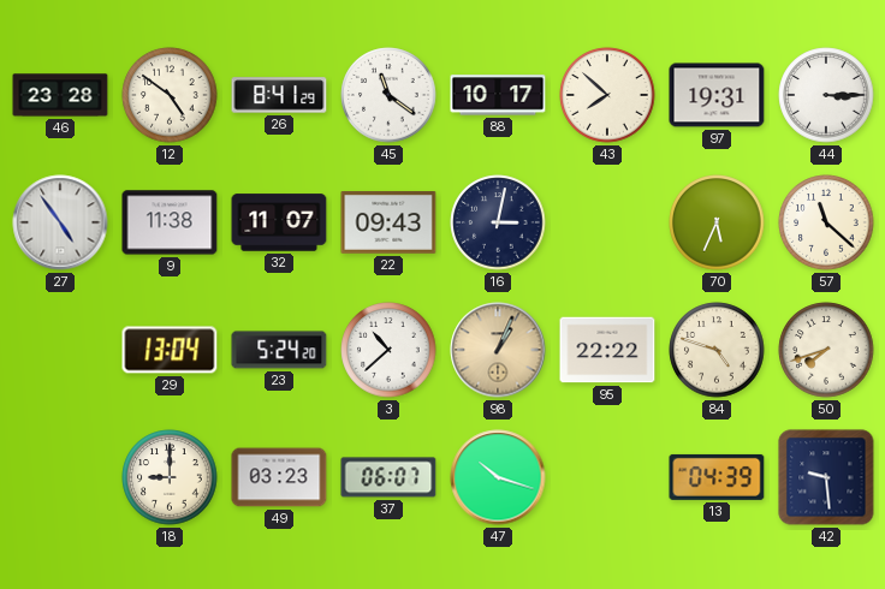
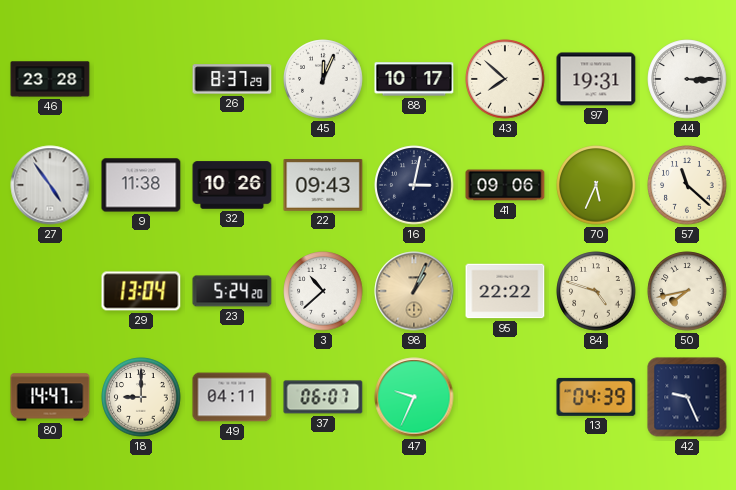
12: 4:51 -> none
26: 8:41 -> 8:37
45: 11:21 -> 12:04
32: 11:07 -> 10:26
41: none -> 09:06
50: 7:42 -> 7:43
80: none -> 14:47
49: 03:23 -> 04:11
47: 10:18 -> 9:34
42: 9:29 -> 9:26
